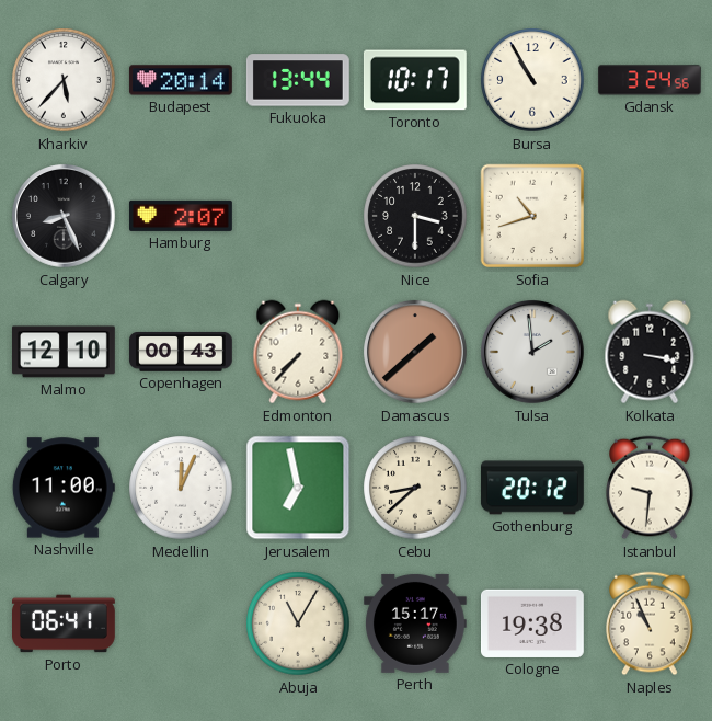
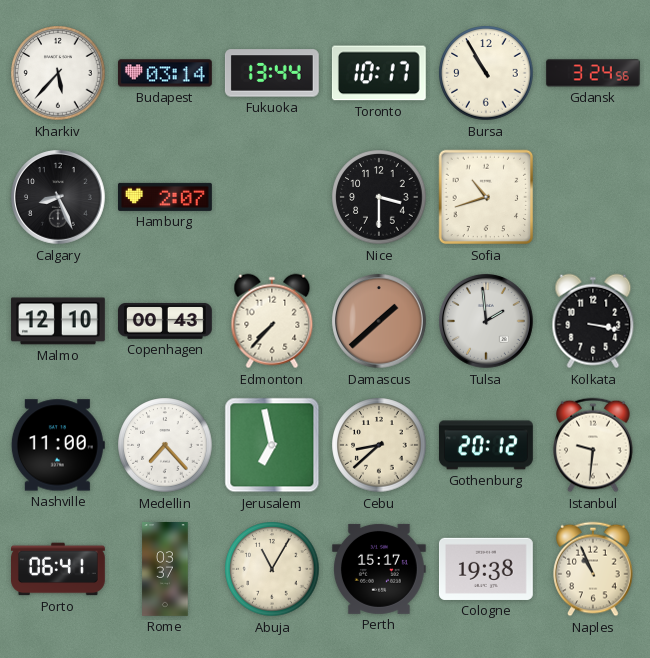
Budapest: 20:14 -> 03:14
Medellin: 12:04 -> 7:23
Rome: none -> 03:37
